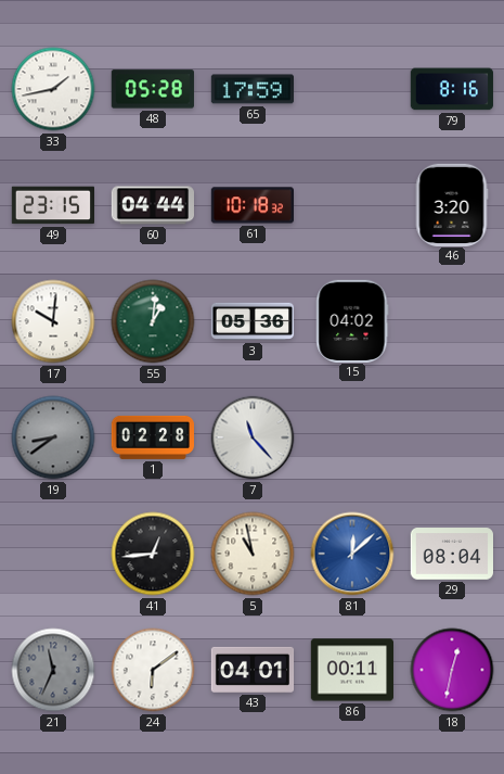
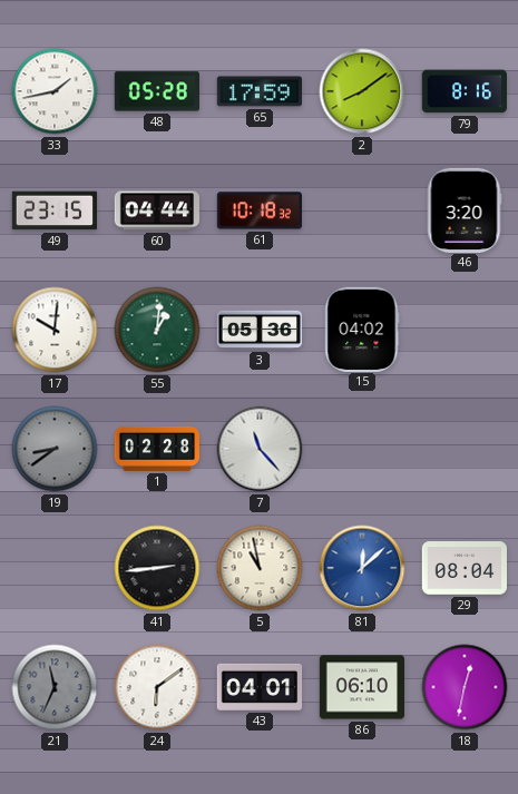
2: none -> 8:09
41: 12:44 -> 2:44
86: 00:11 -> 06:10
